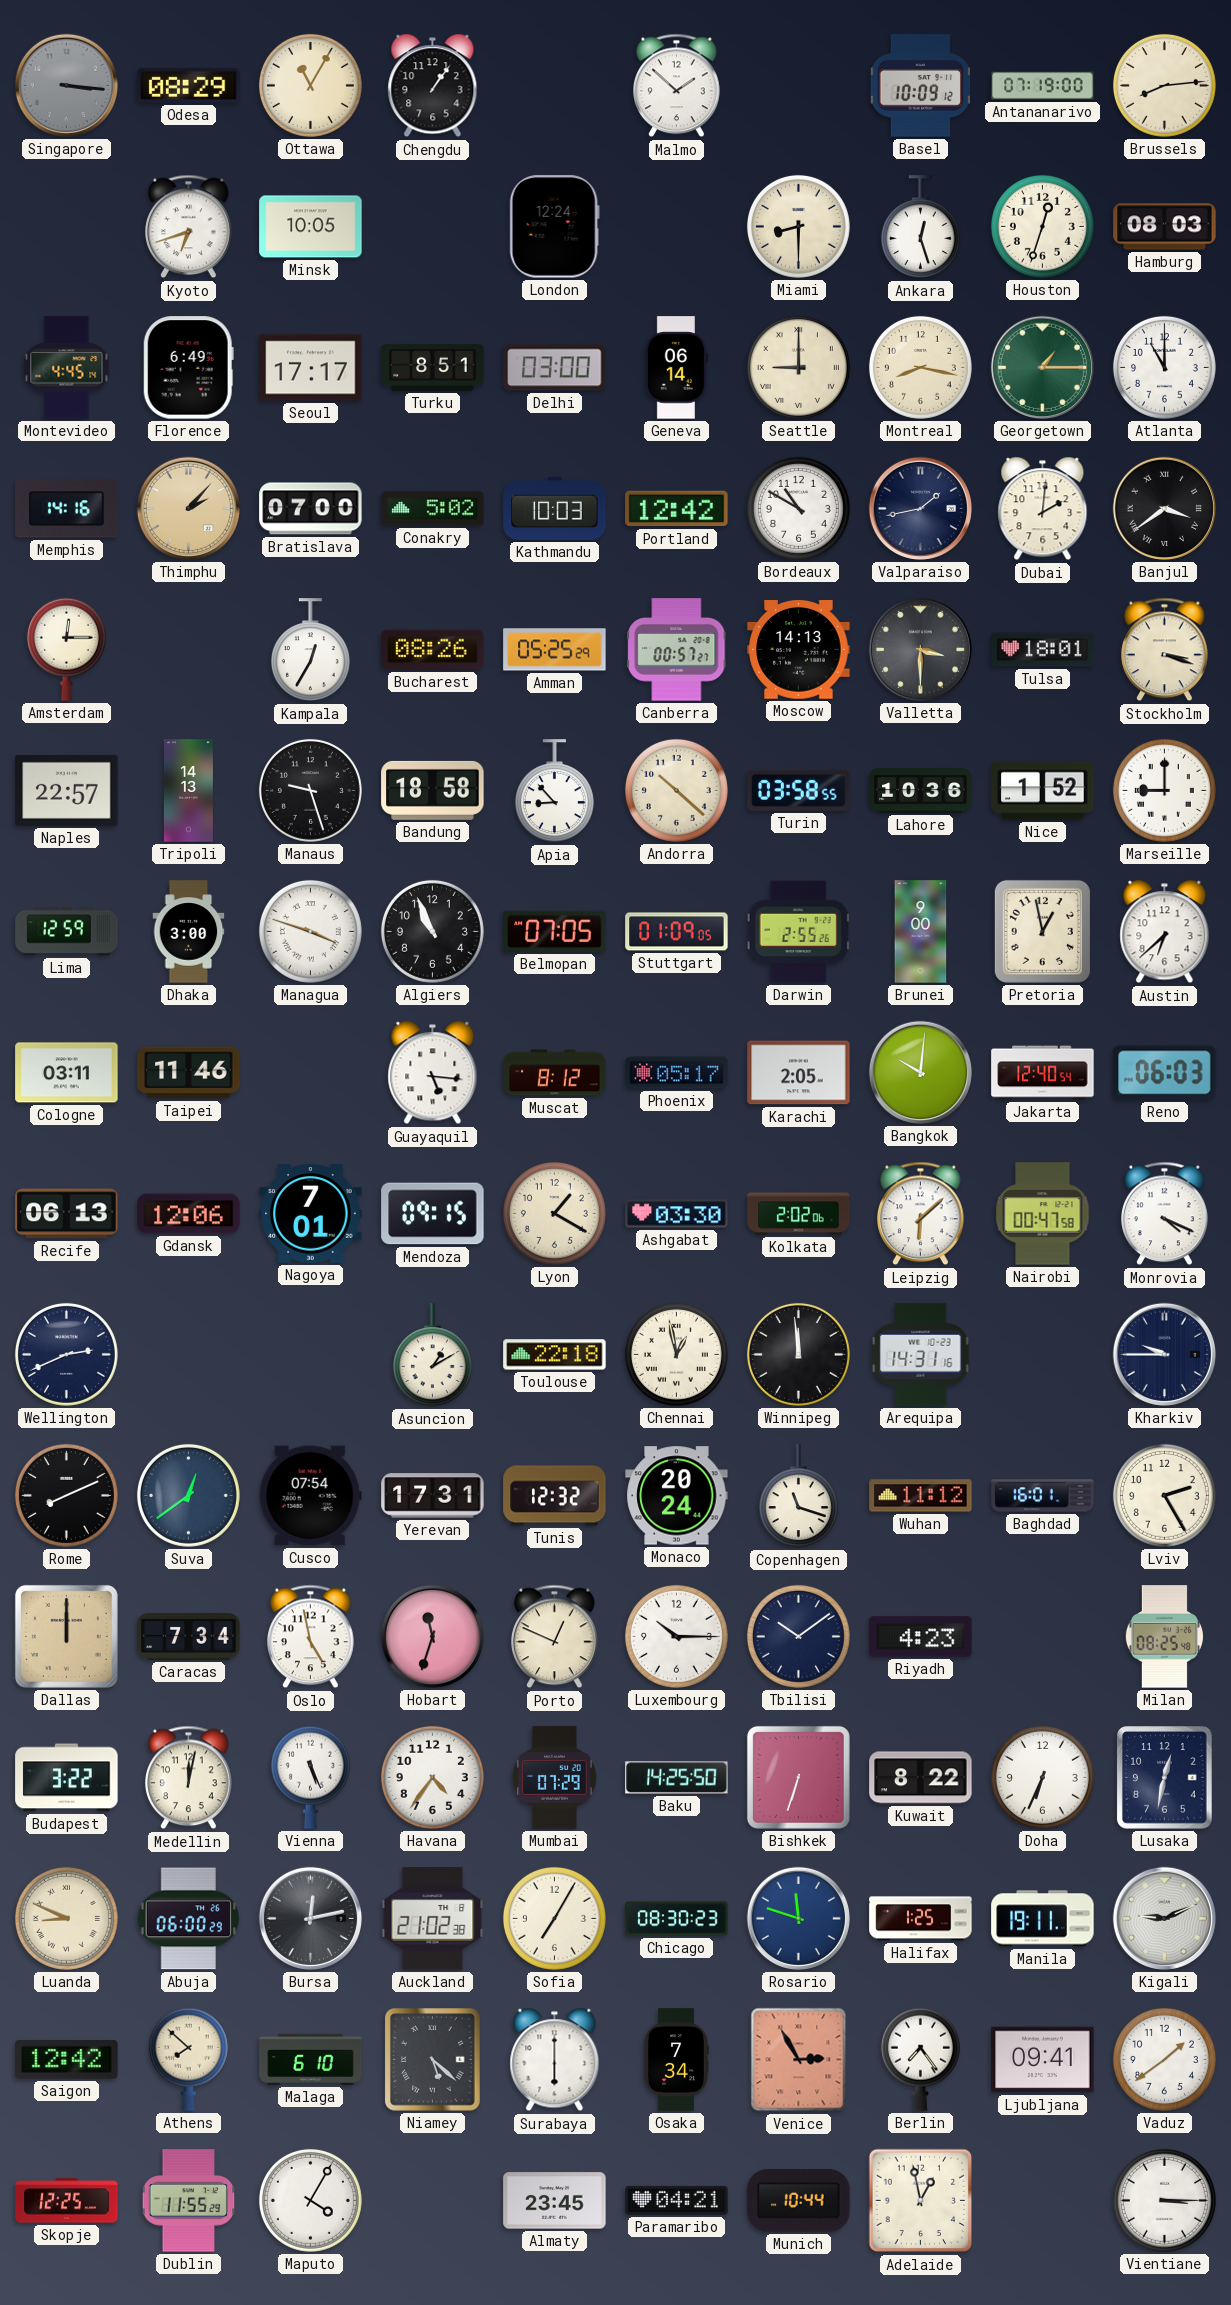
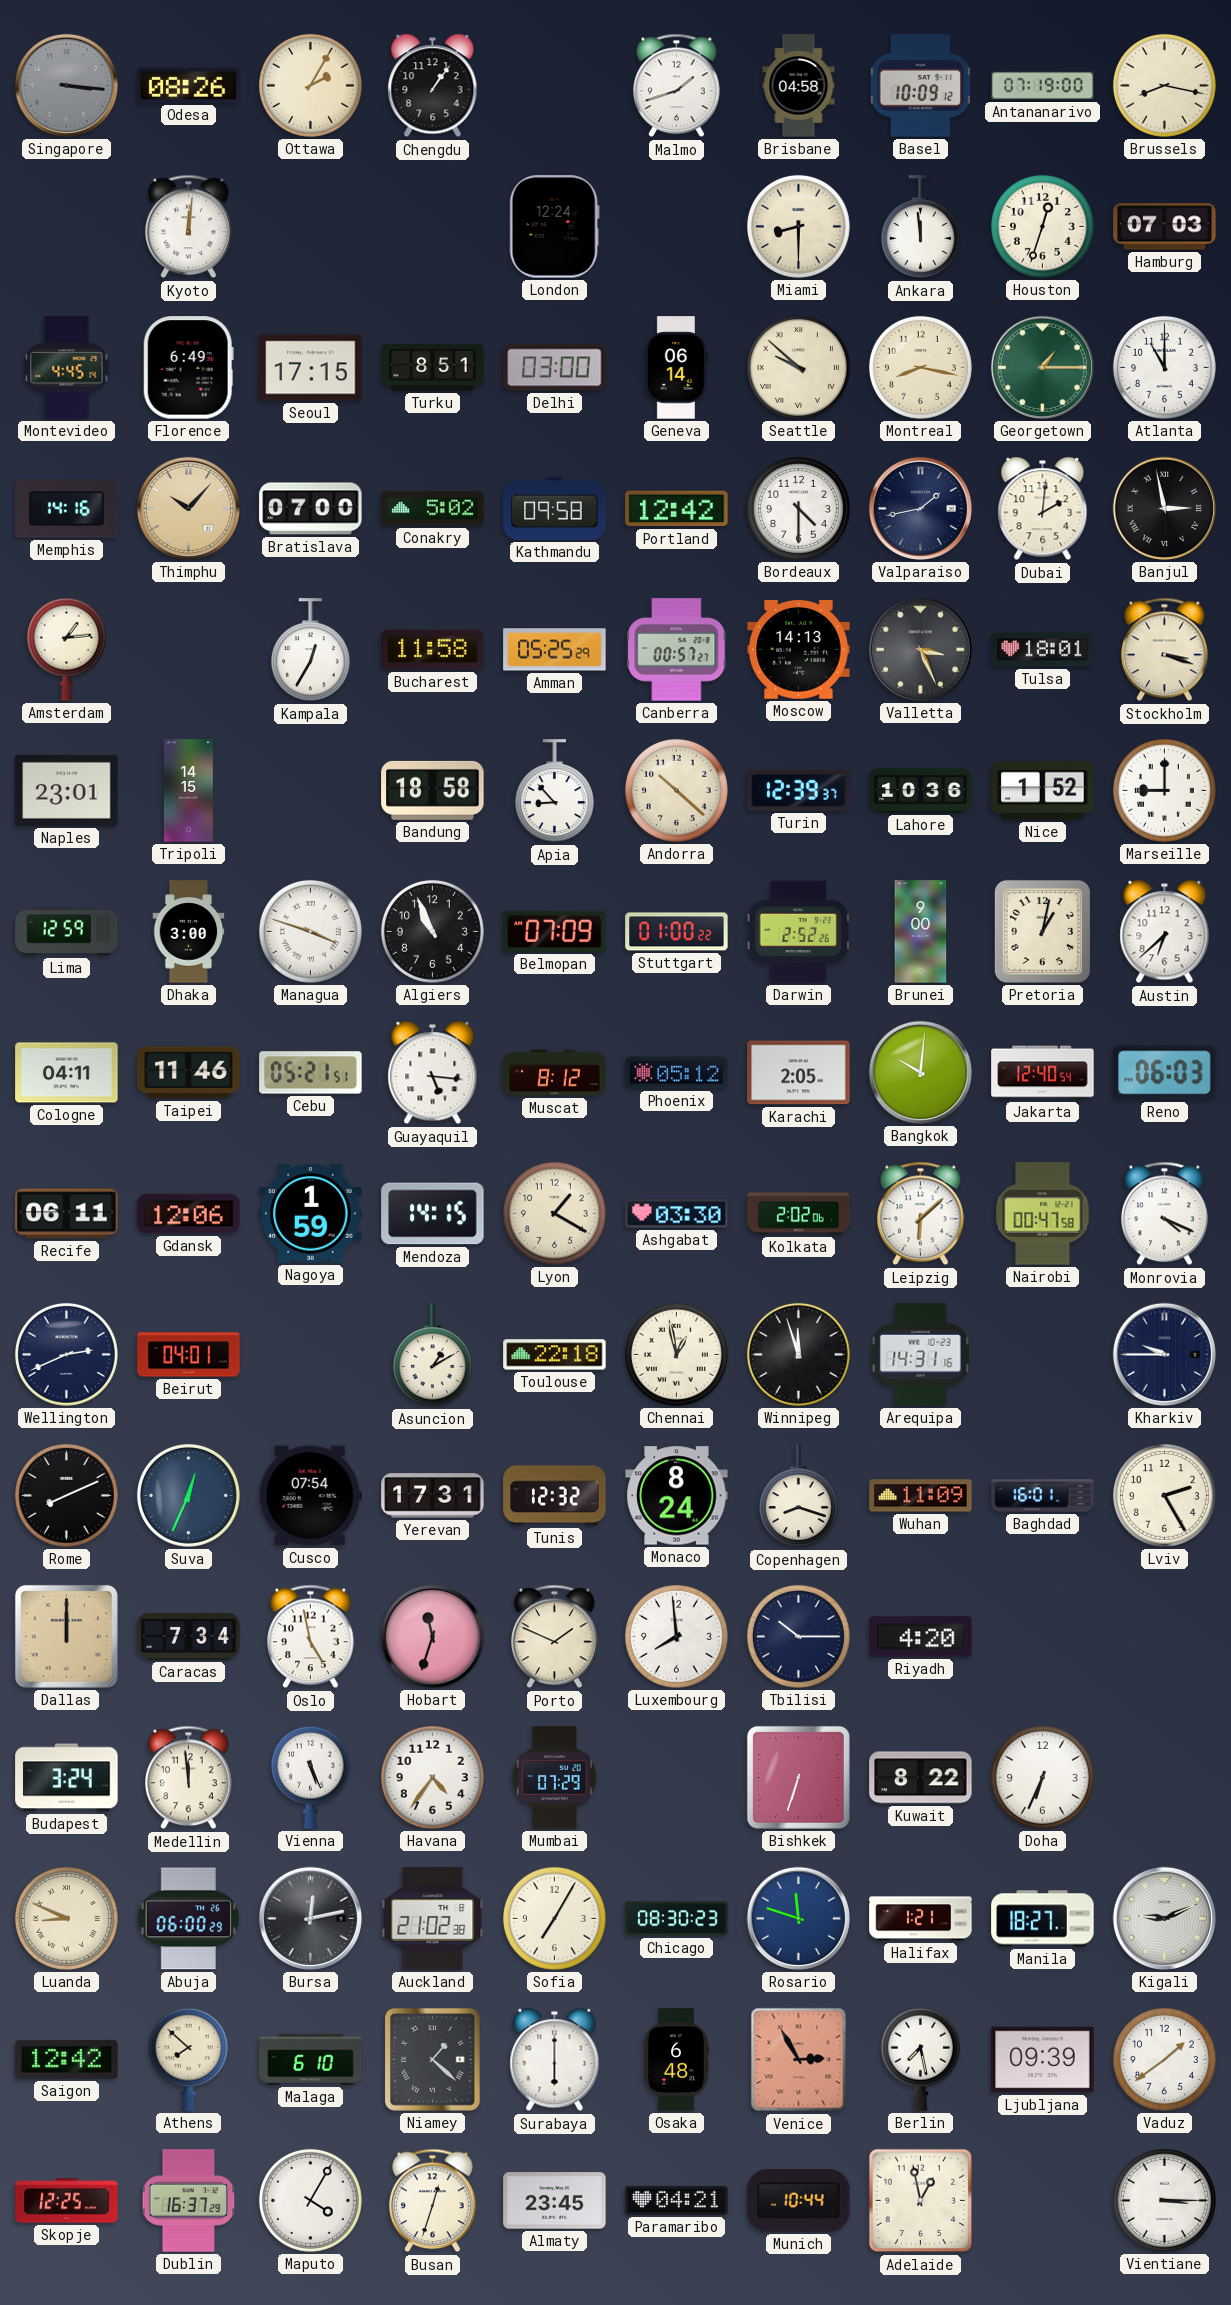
Odesa: 08:29 -> 08:26
Ottawa: 11:05 -> 2:05
Malmo: 1:52 -> 1:42
Brisbane: none -> 04:58
Brussels: 8:14 -> 8:17
Kyoto: 6:42 -> 12:01
Minsk: 10:05 -> none
Ankara: 12:27 -> 11:59
Hamburg: 08:03 -> 07:03
Seoul: 17:17 -> 17:15
Seattle: 9:00 -> 9:52
Thimphu: 2:07 -> 10:07
Kathmandu: 10:03 -> 09:58
Bordeaux: 10:50 -> 4:30
Banjul: 3:39 -> 2:58
Amsterdam: 12:15 -> 1:14
Bucharest: 08:26 -> 11:58
Valletta: 3:30 -> 3:26
Naples: 22:57 -> 23:01
Tripoli: 14:13 -> 14:15
Manaus: 9:27 -> none
Turin: 03:58 -> 12:39
Belmopan: 07:05 -> 07:09
Stuttgart: 01:09 -> 01:00
Darwin: 2:55 -> 2:52
Pretoria: 12:58 -> 1:02
Cologne: 03:11 -> 04:11
Cebu: none -> 05:21
Phoenix: 05:17 -> 05:12
Recife: 06:13 -> 06:11
Nagoya: 7:01 -> 1:59
Mendoza: 09:15 -> 14:15
Beirut: none -> 04:01
Winnipeg: 11:59 -> 11:57
Suva: 12:39 -> 12:34
Monaco: 20:24 -> 8:24
Copenhagen: 11:18 -> 8:18
Wuhan: 11:12 -> 11:09
Porto: 12:49 -> 1:49
Luxembourg: 10:15 -> 7:59
Tbilisi: 10:09 -> 10:15
Riyadh: 4:23 -> 4:20
Milan: 08:25 -> none
Budapest: 3:22 -> 3:24
Medellin: 12:02 -> 11:59
Baku: 14:25 -> none
Lusaka: 12:32 -> none
Halifax: 1:25 -> 1:21
Manila: 19:11 -> 18:27
Niamey: 5:22 -> 1:22
Osaka: 7:34 -> 6:48
Berlin: 7:24 -> 7:28
Ljubljana: 09:41 -> 09:39
Dublin: 11:55 -> 16:37
Busan: none -> 12:33
